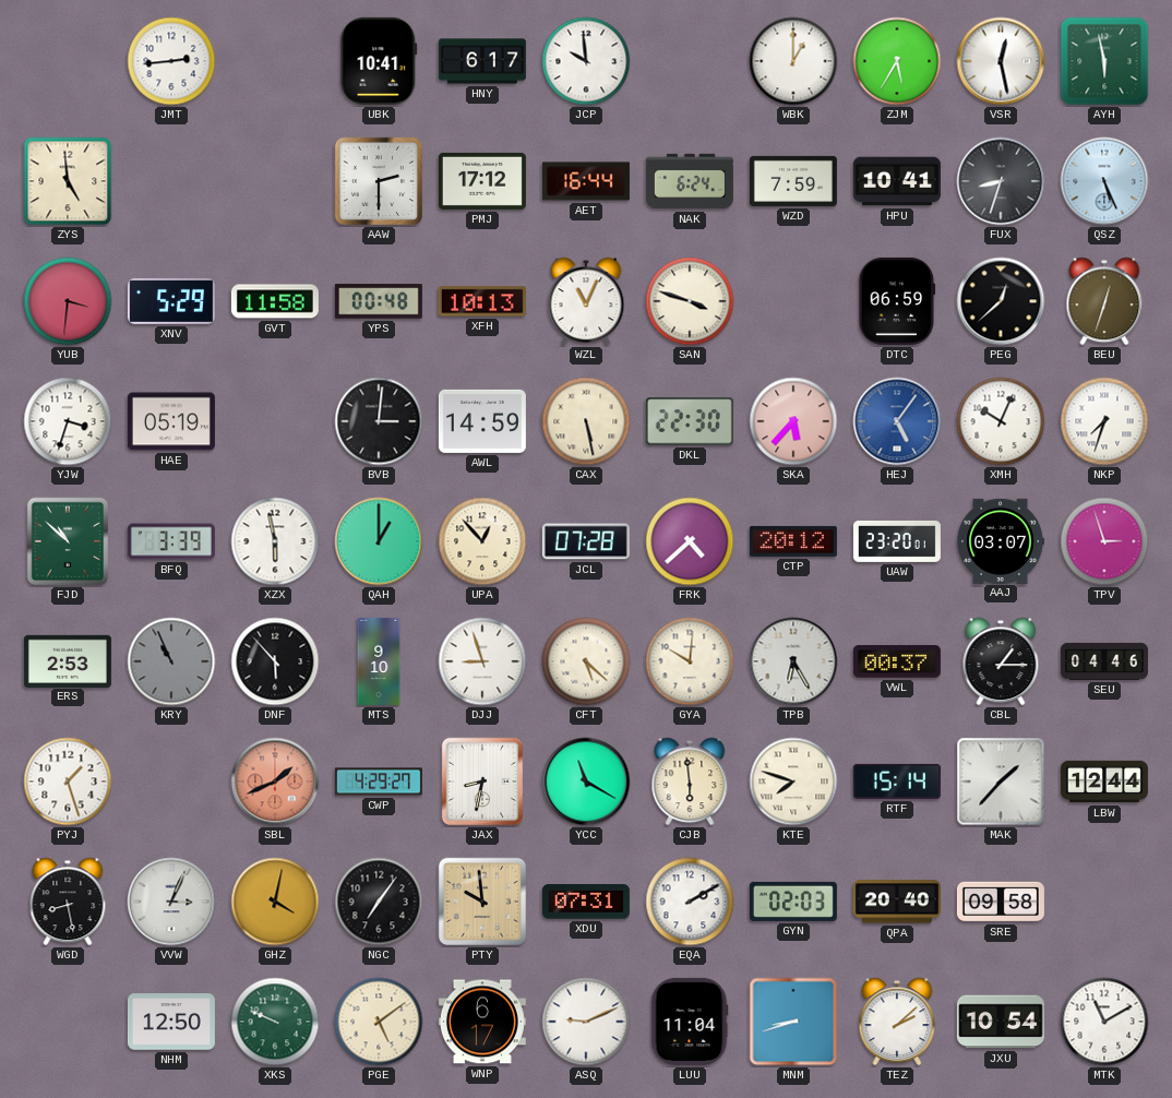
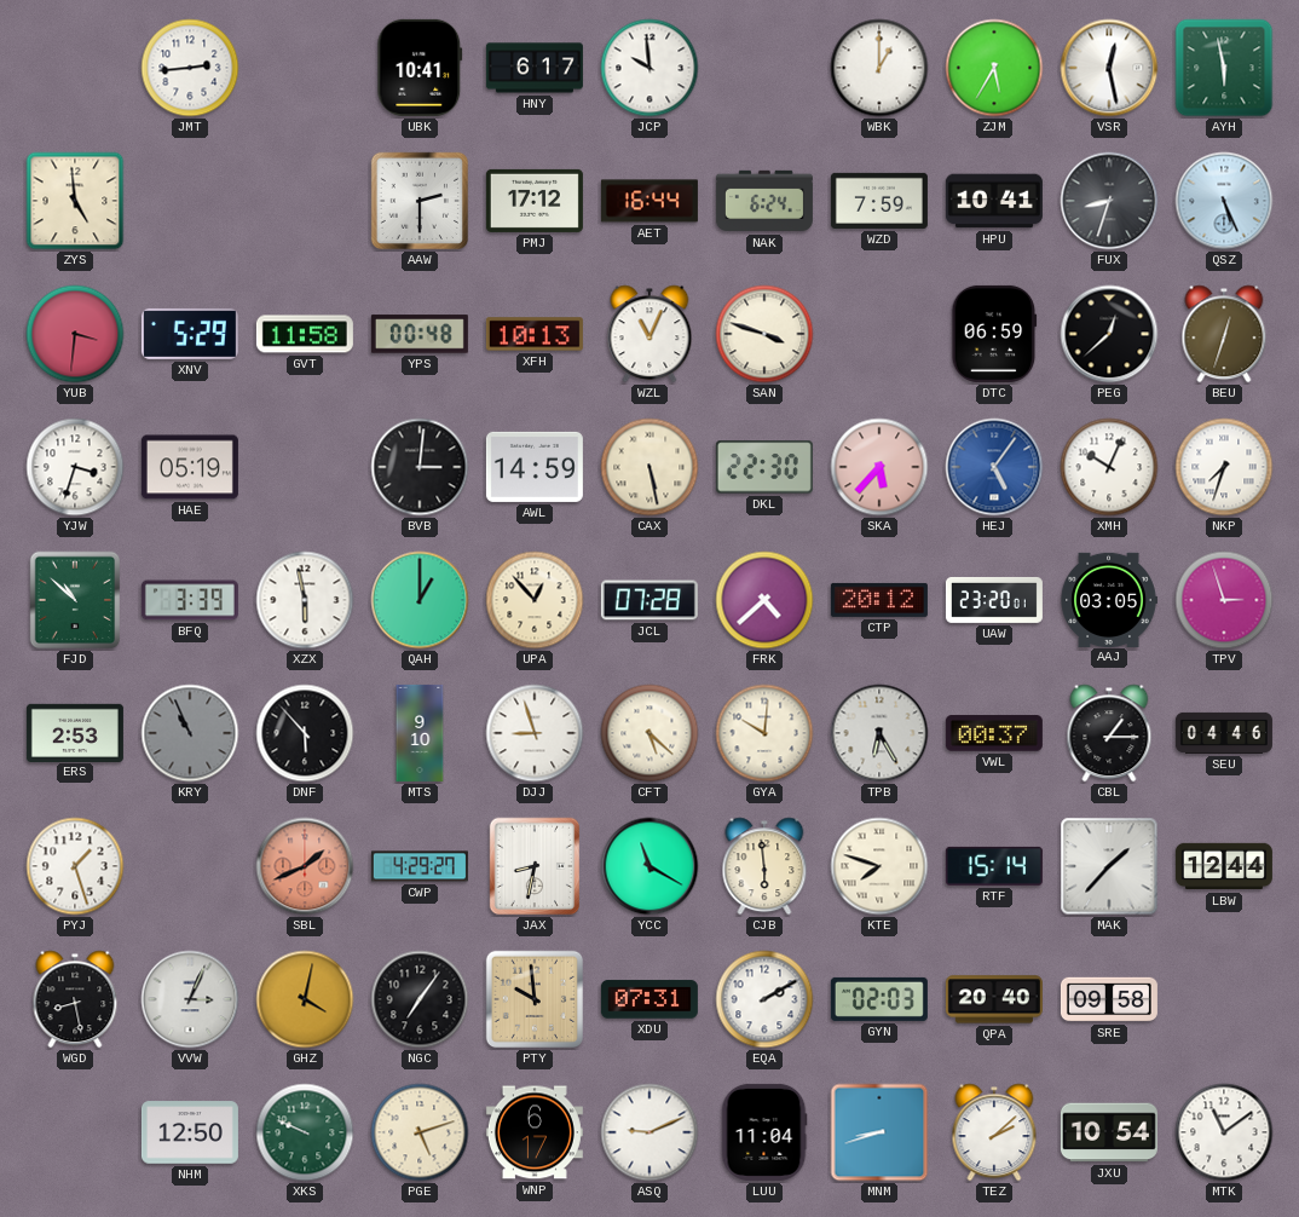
AAJ: 03:07 -> 03:05
PGE: 5:09 -> 5:12
MTK: 11:10 -> 11:09
